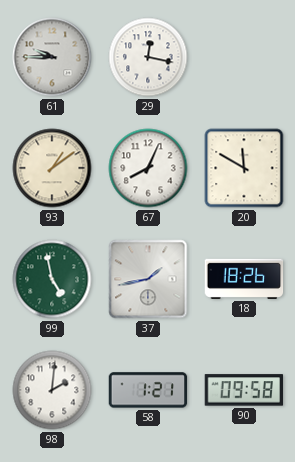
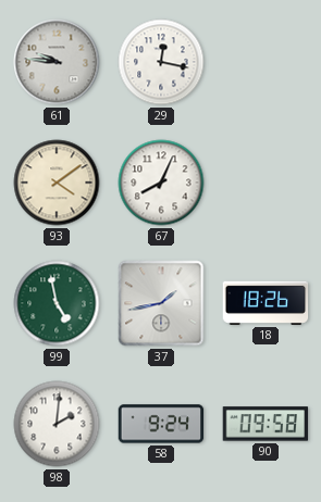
61: 9:45 -> 9:46
93: 1:09 -> 4:09
20: 11:50 -> none
58: 1:21 -> 9:24
